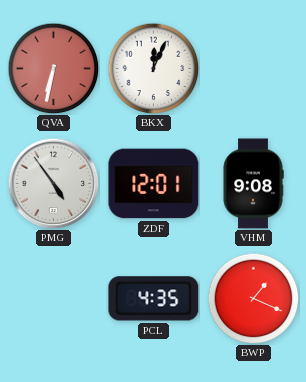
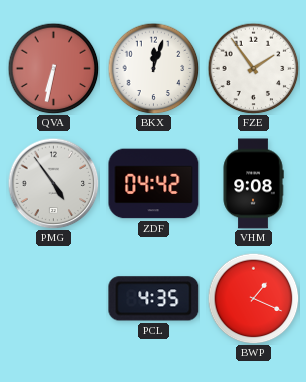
BKX: 12:04 -> 12:03
FZE: none -> 1:54
ZDF: 12:01 -> 04:42
